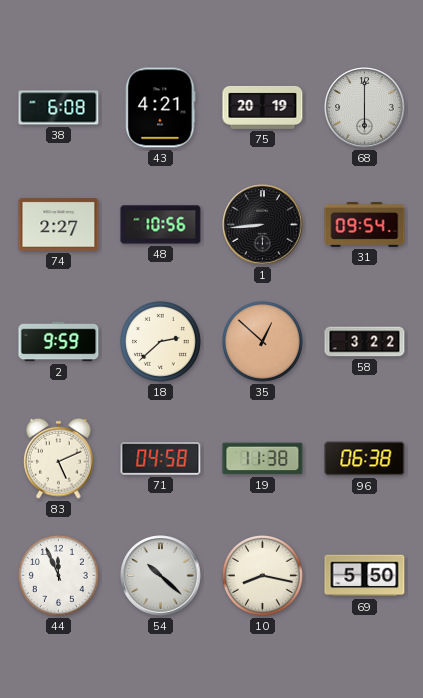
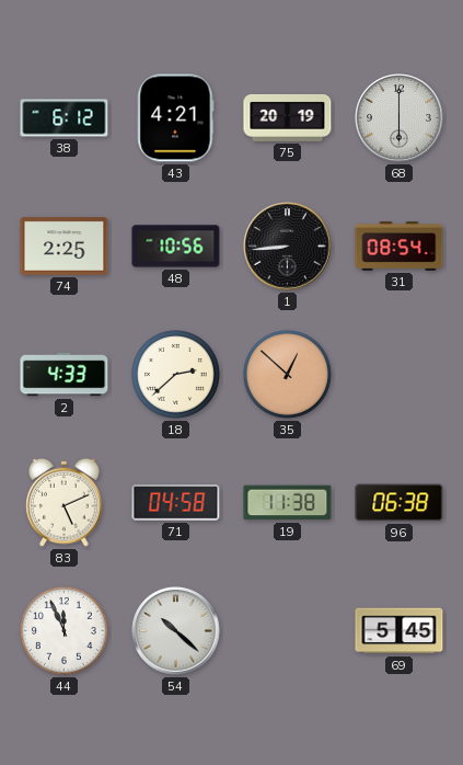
38: 6:08 -> 6:12
74: 2:27 -> 2:25
31: 09:54 -> 08:54
2: 9:59 -> 4:33
58: 3:22 -> none
10: 8:17 -> none
69: 5:50 -> 5:45
